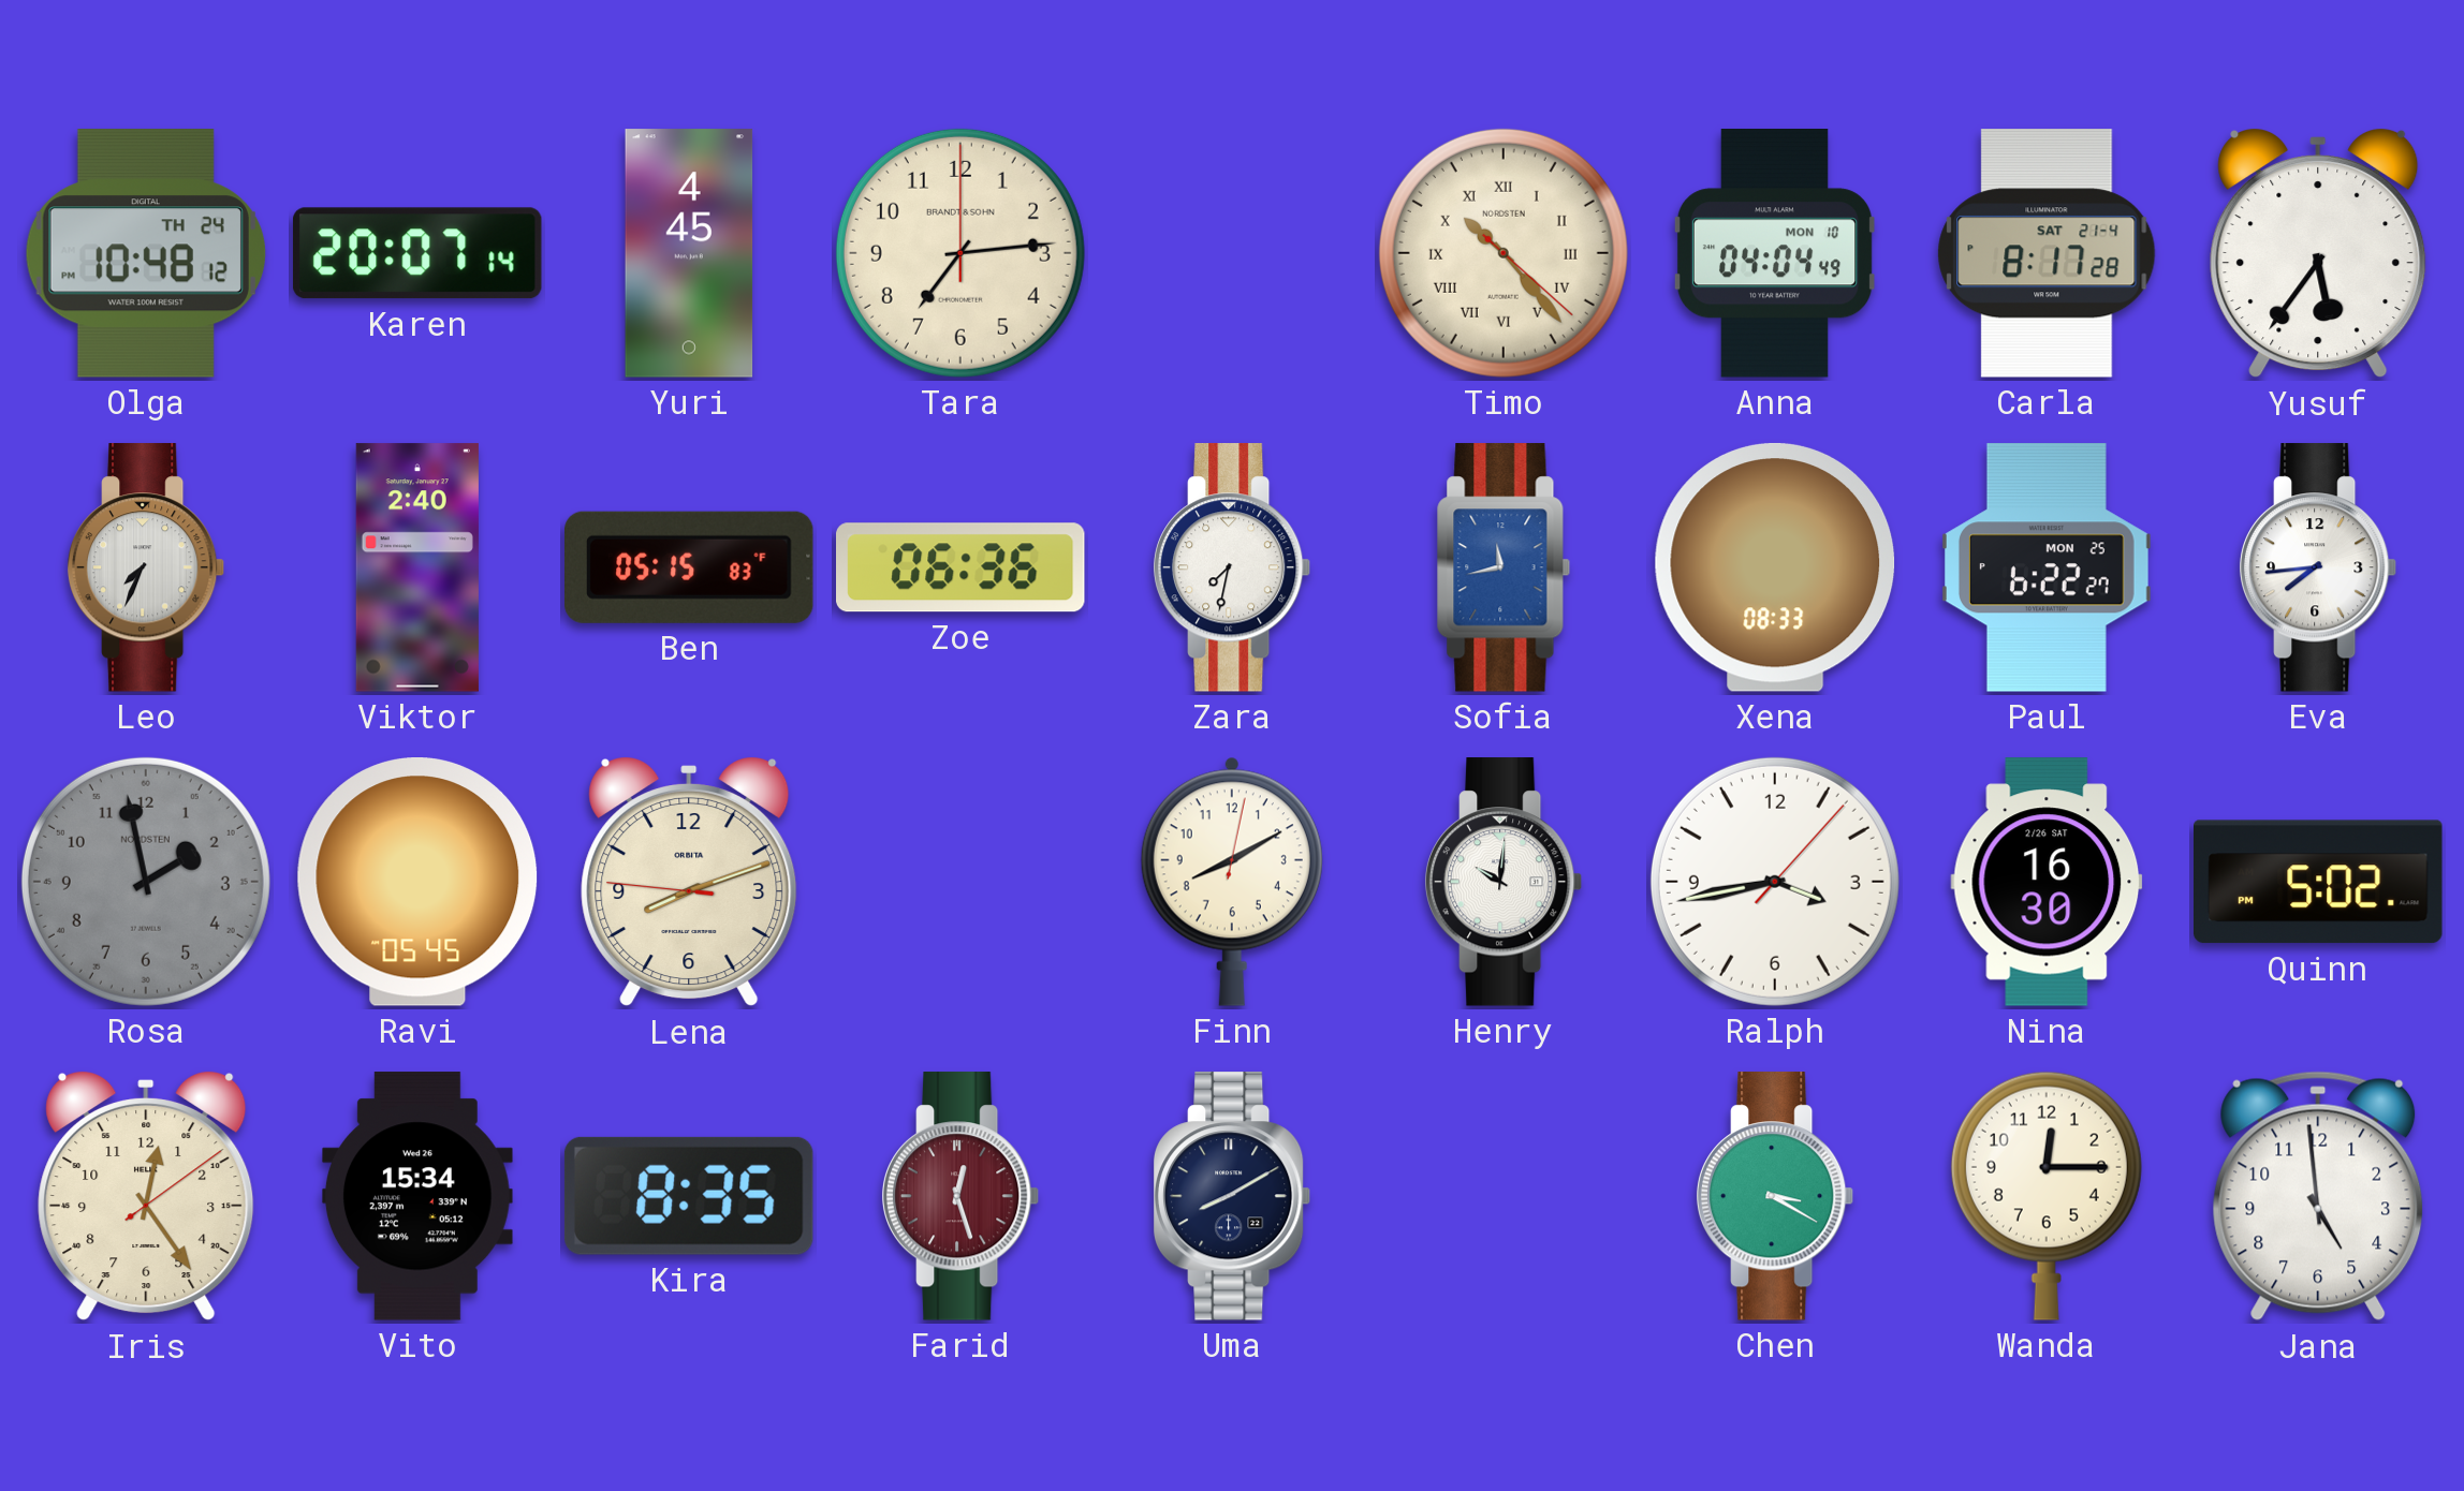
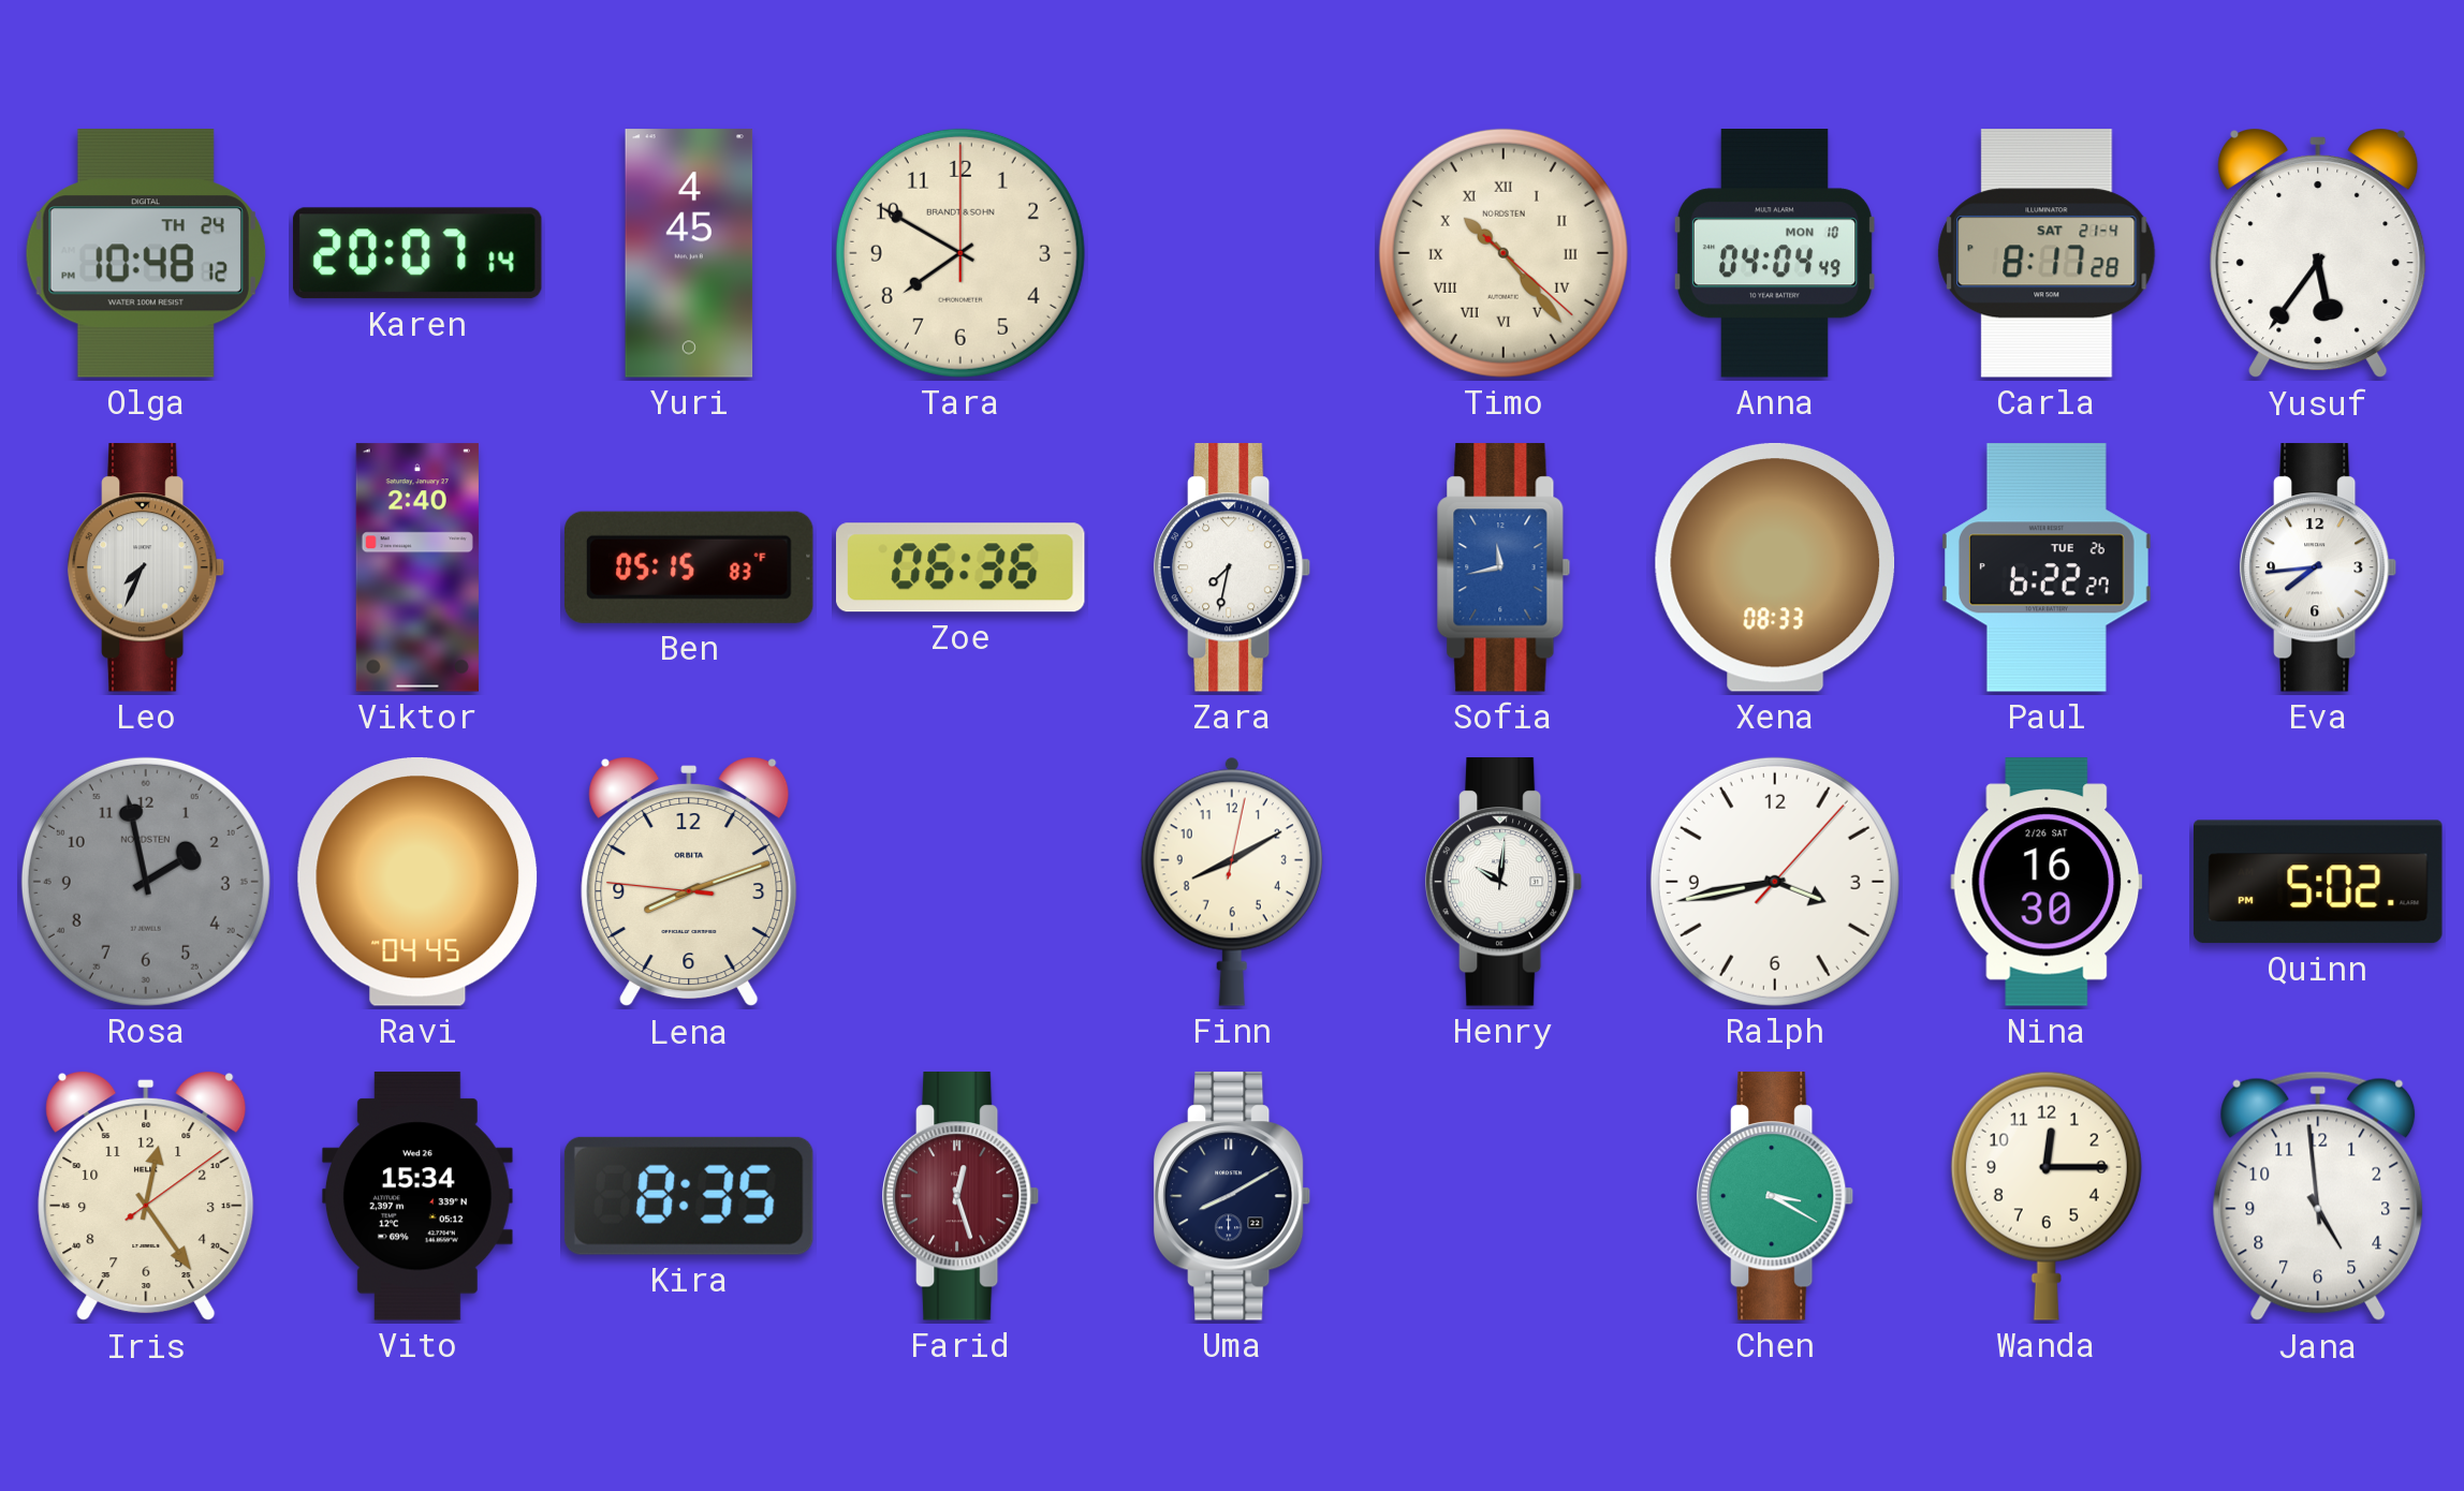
Tara: 7:14 -> 7:50
Paul date: MON 25 -> TUE 26
Ravi: 05:45 -> 04:45
